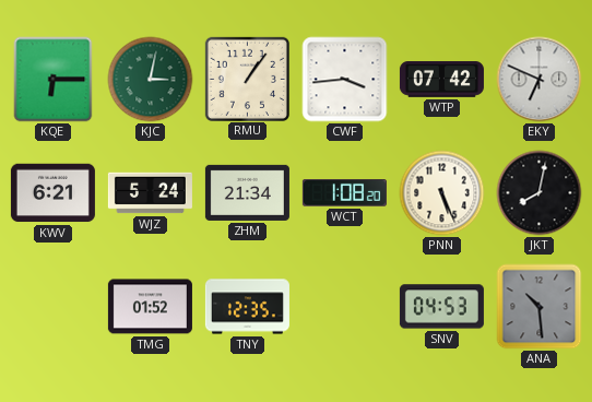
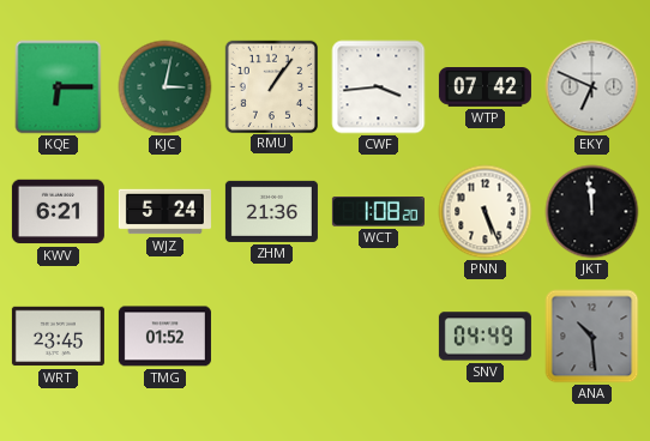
ZHM: 21:34 -> 21:36
JKT: 8:02 -> 11:59
WRT: none -> 23:45
TNY: 12:35 -> none
SNV: 04:53 -> 04:49
